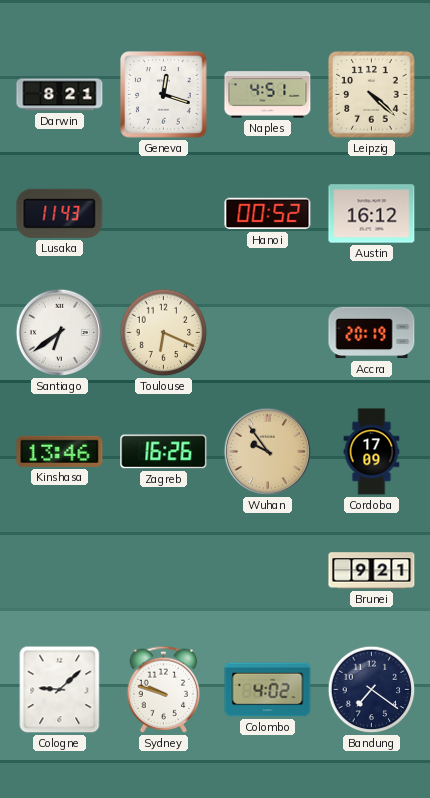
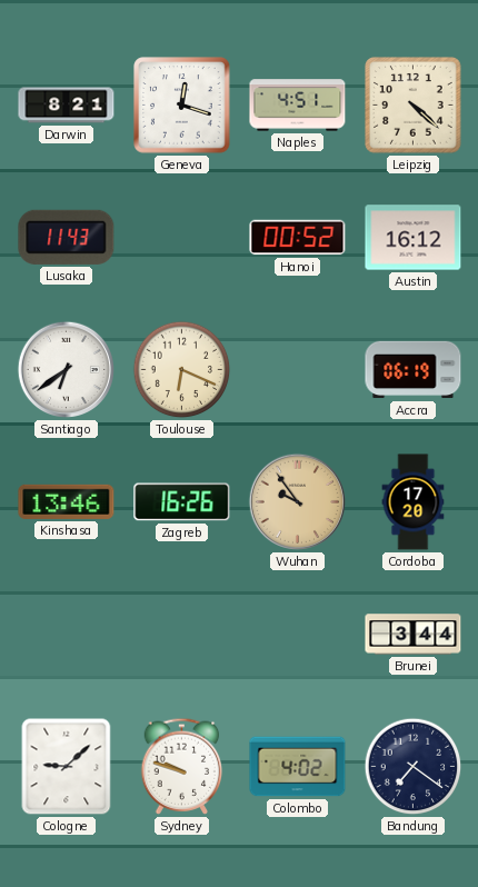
Accra: 20:19 -> 06:19
Cordoba: 17:09 -> 17:20
Brunei: 9:21 -> 3:44
